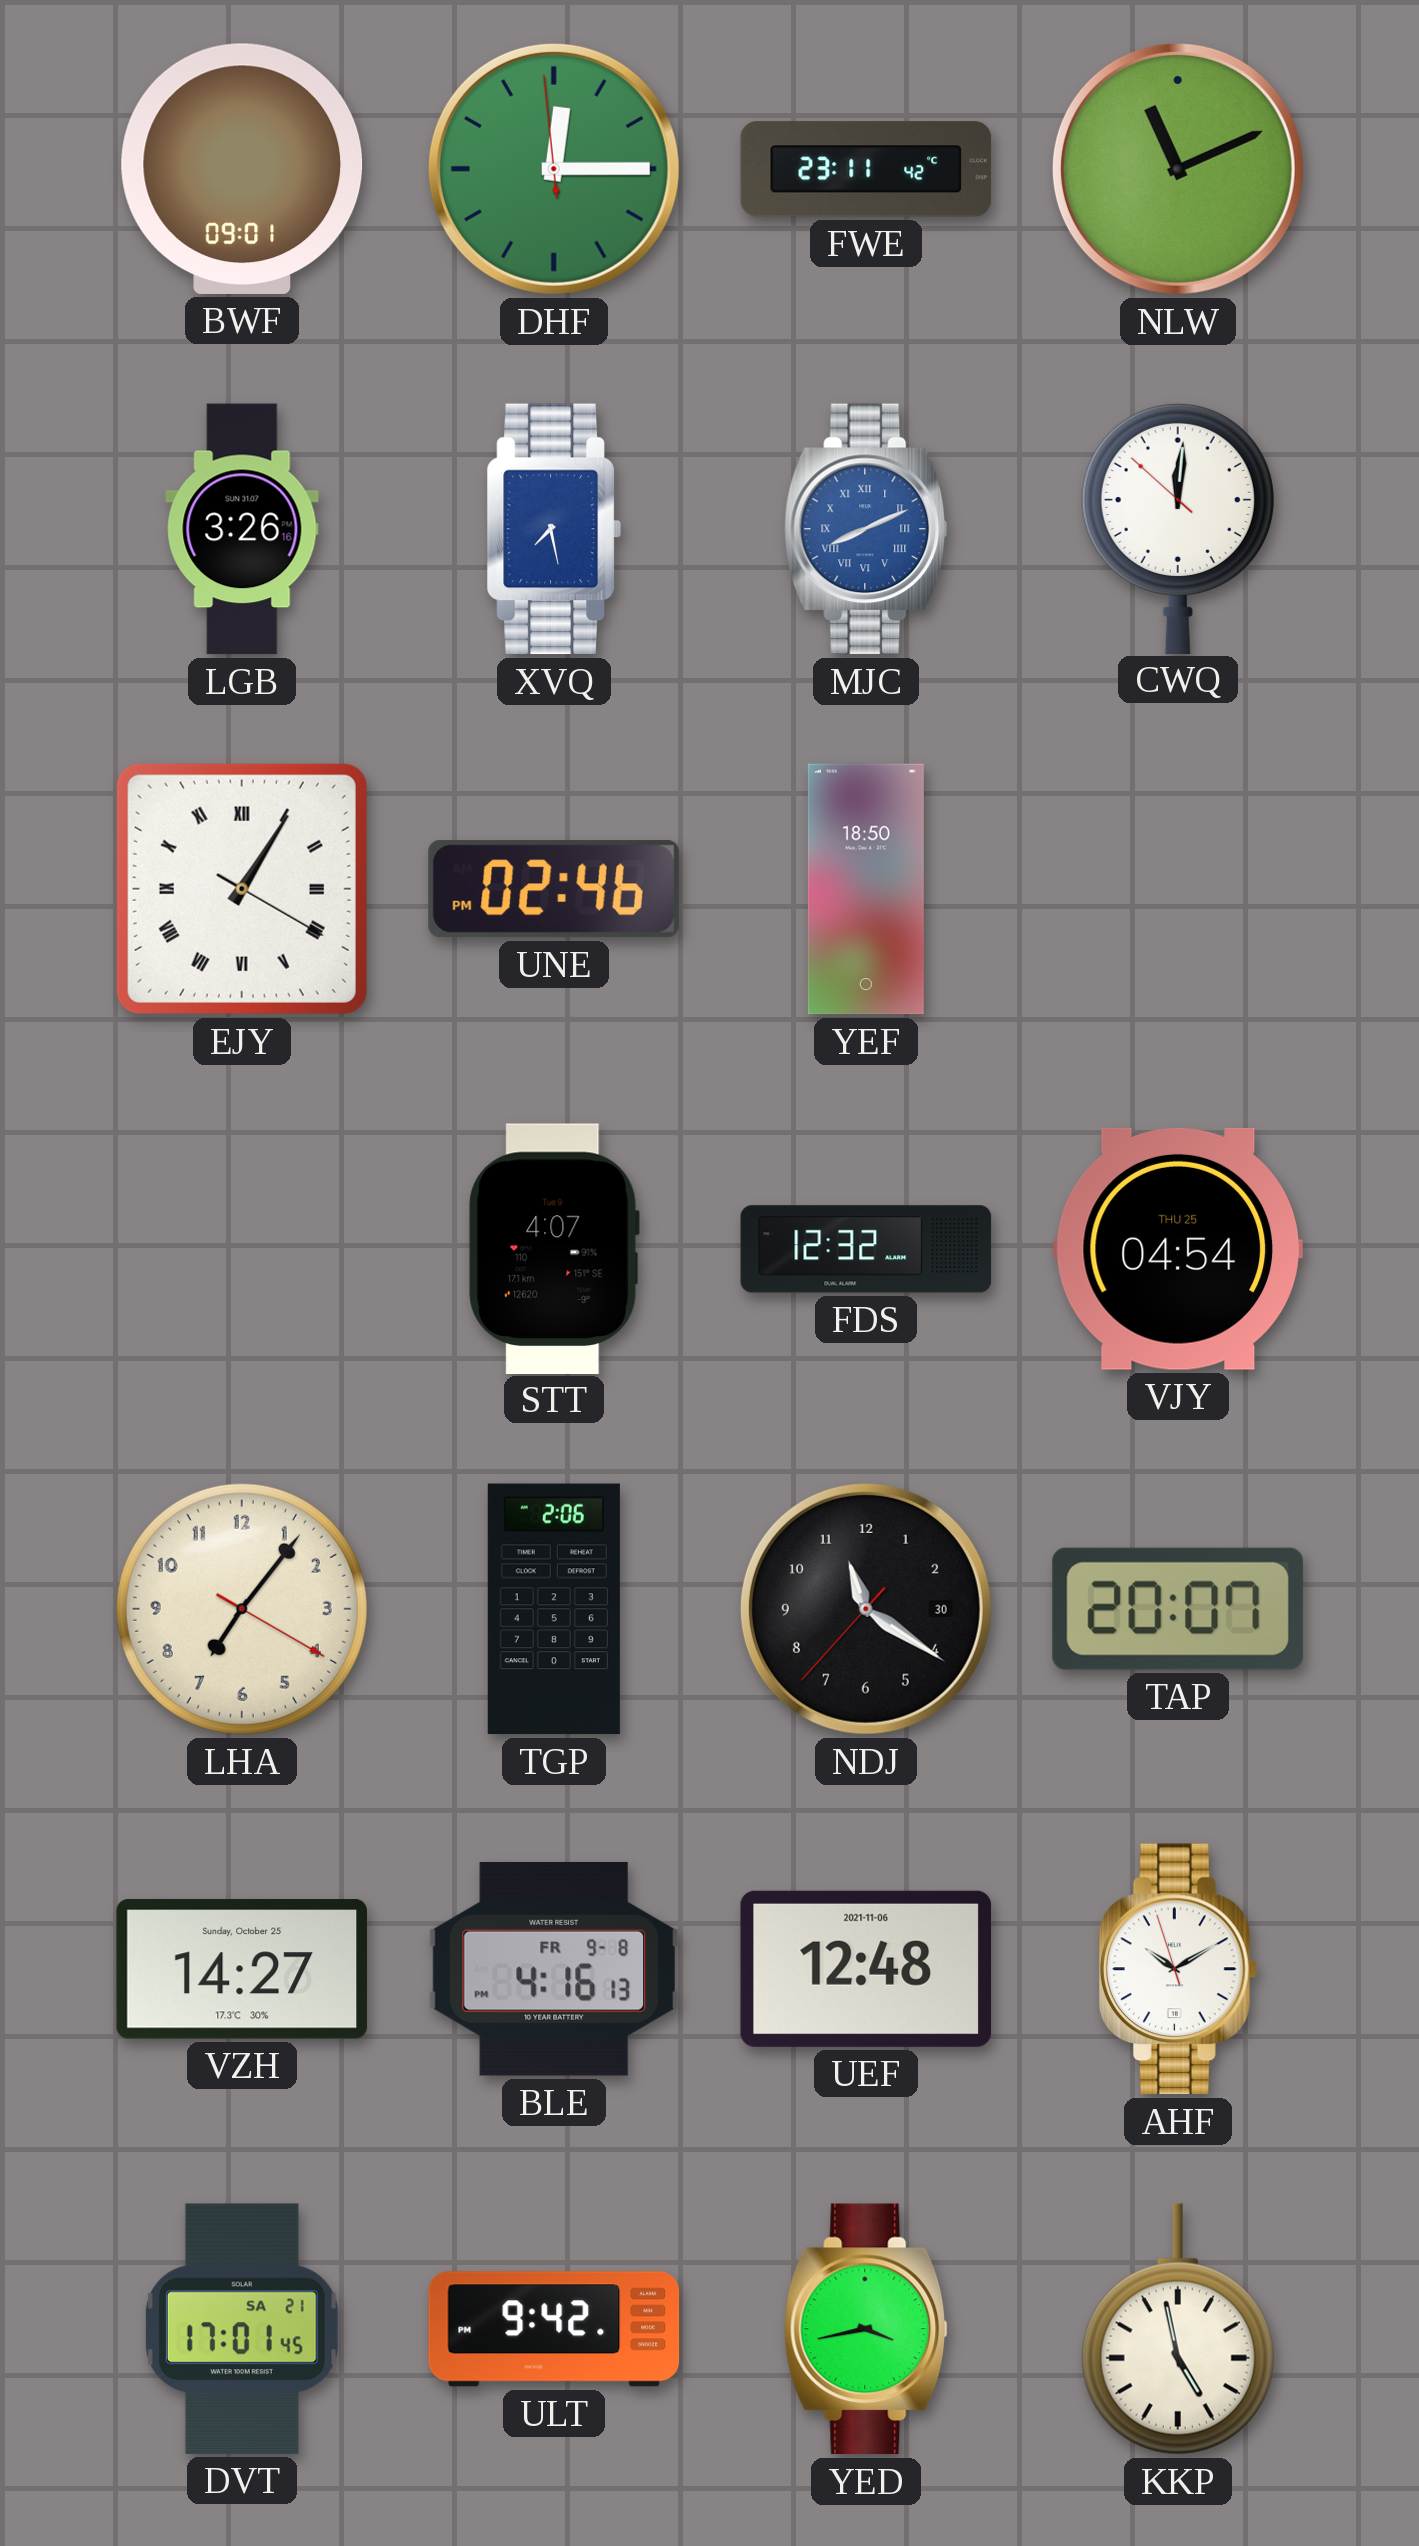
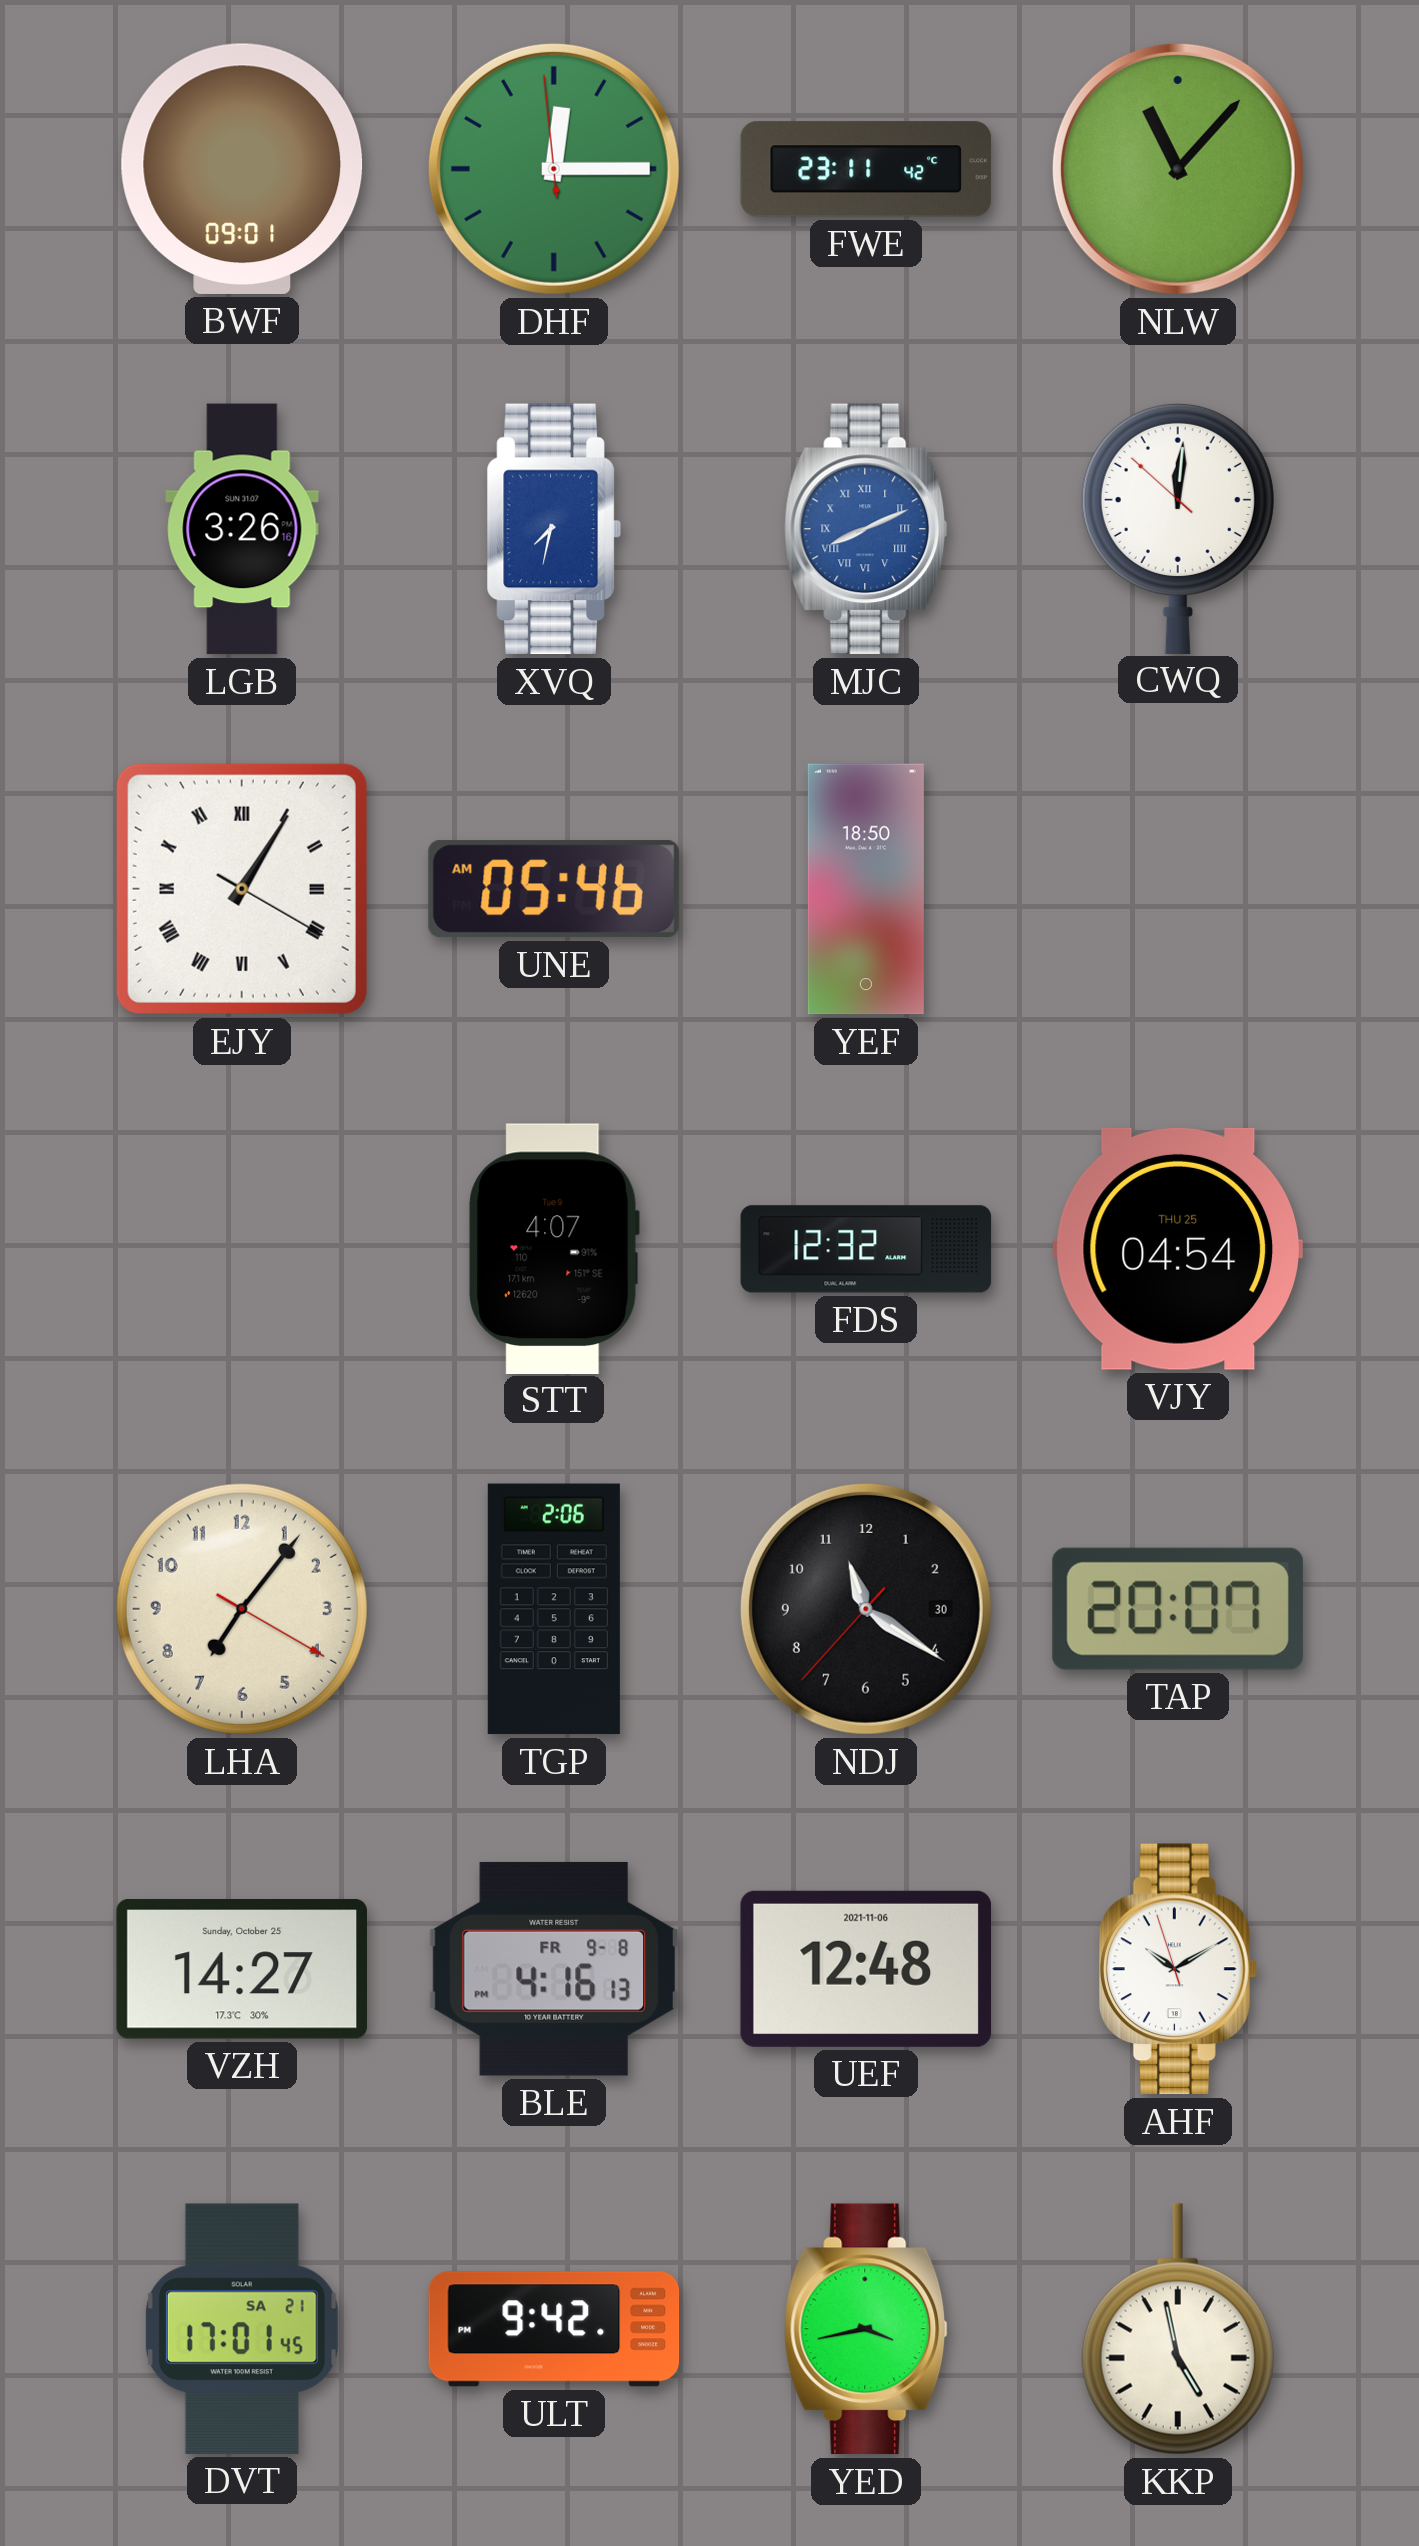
NLW: 11:11 -> 11:07
XVQ: 7:28 -> 7:32
UNE: 02:46 -> 05:46
